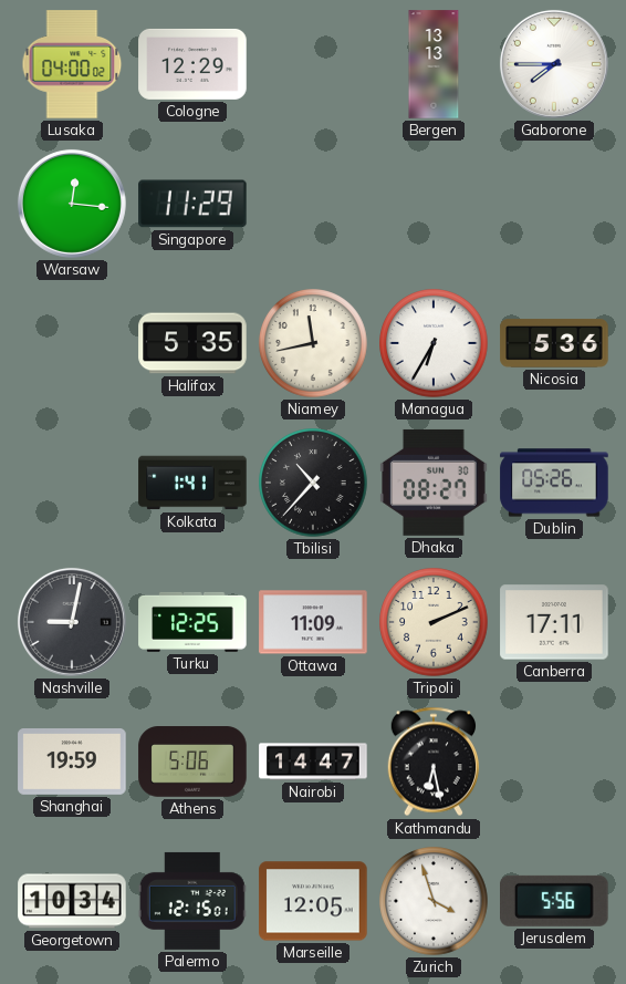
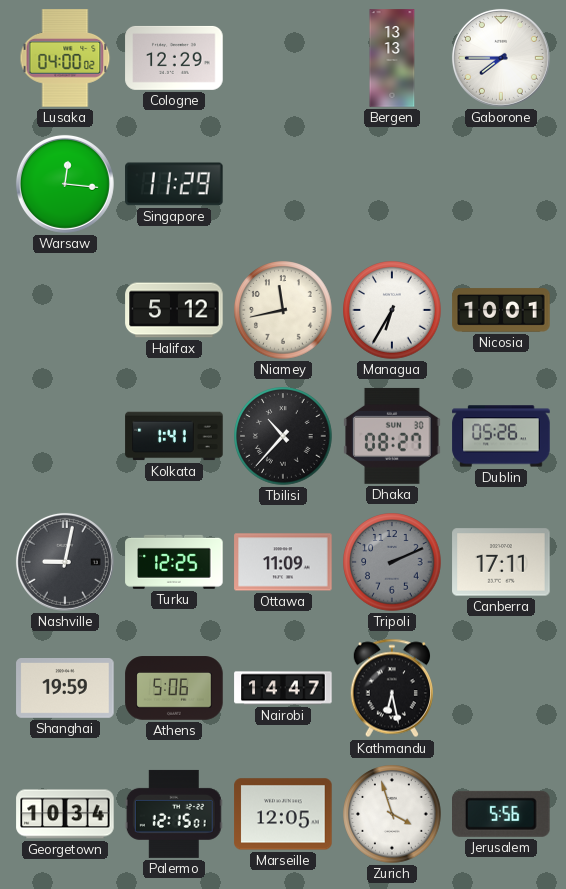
Halifax: 5:35 -> 5:12
Nicosia: 5:36 -> 10:01
Tripoli dial: cream -> grey
